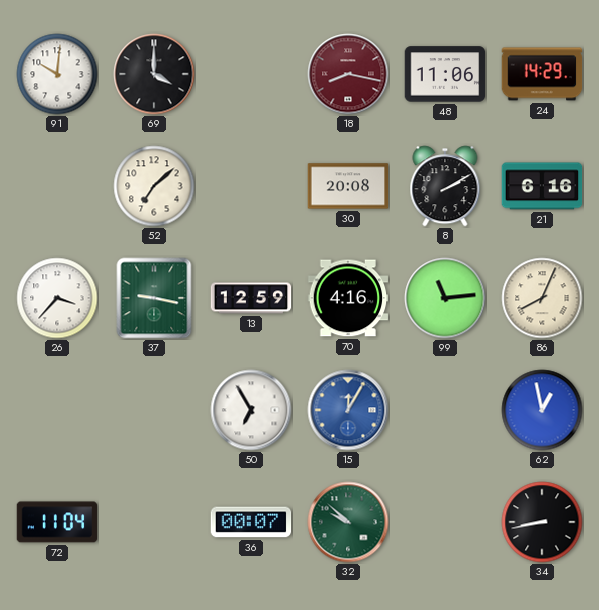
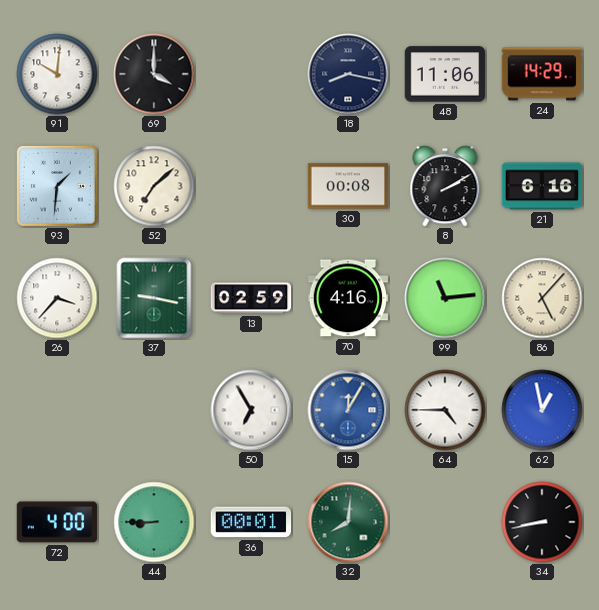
18 dial: burgundy -> navy
93: none -> 1:31
30: 20:08 -> 00:08
13: 12:59 -> 02:59
86: 8:04 -> 5:07
64: none -> 4:45
72: 11:04 -> 4:00
44: none -> 8:45
36: 00:07 -> 00:01
32: 9:52 -> 8:01
